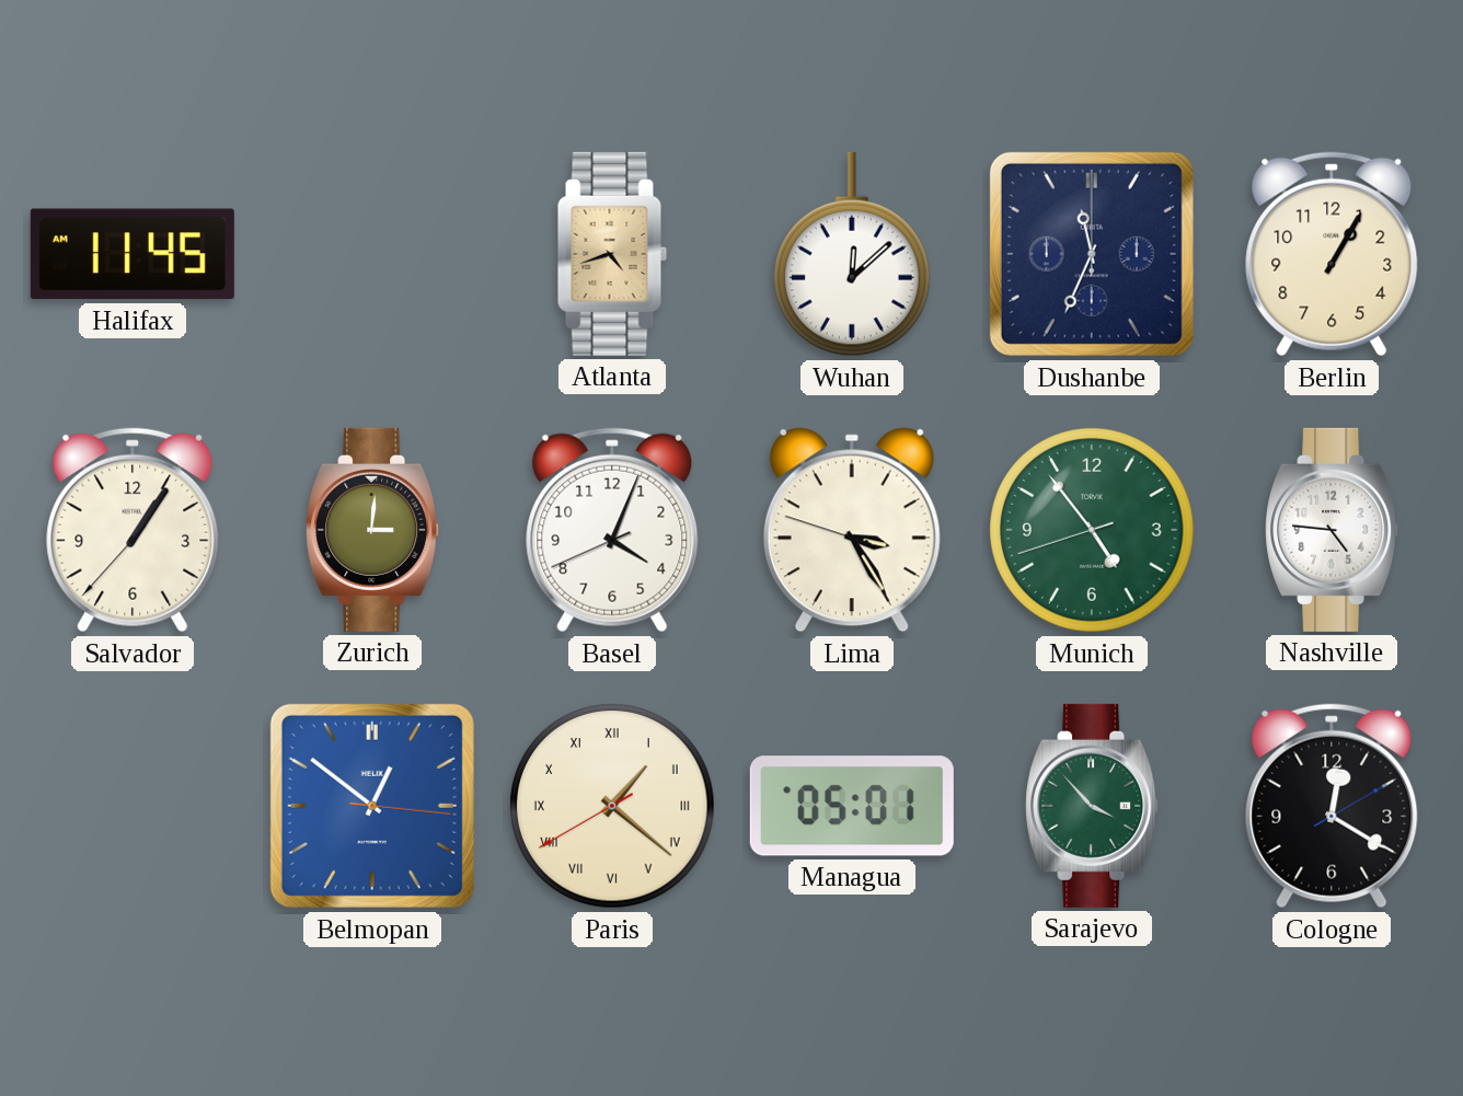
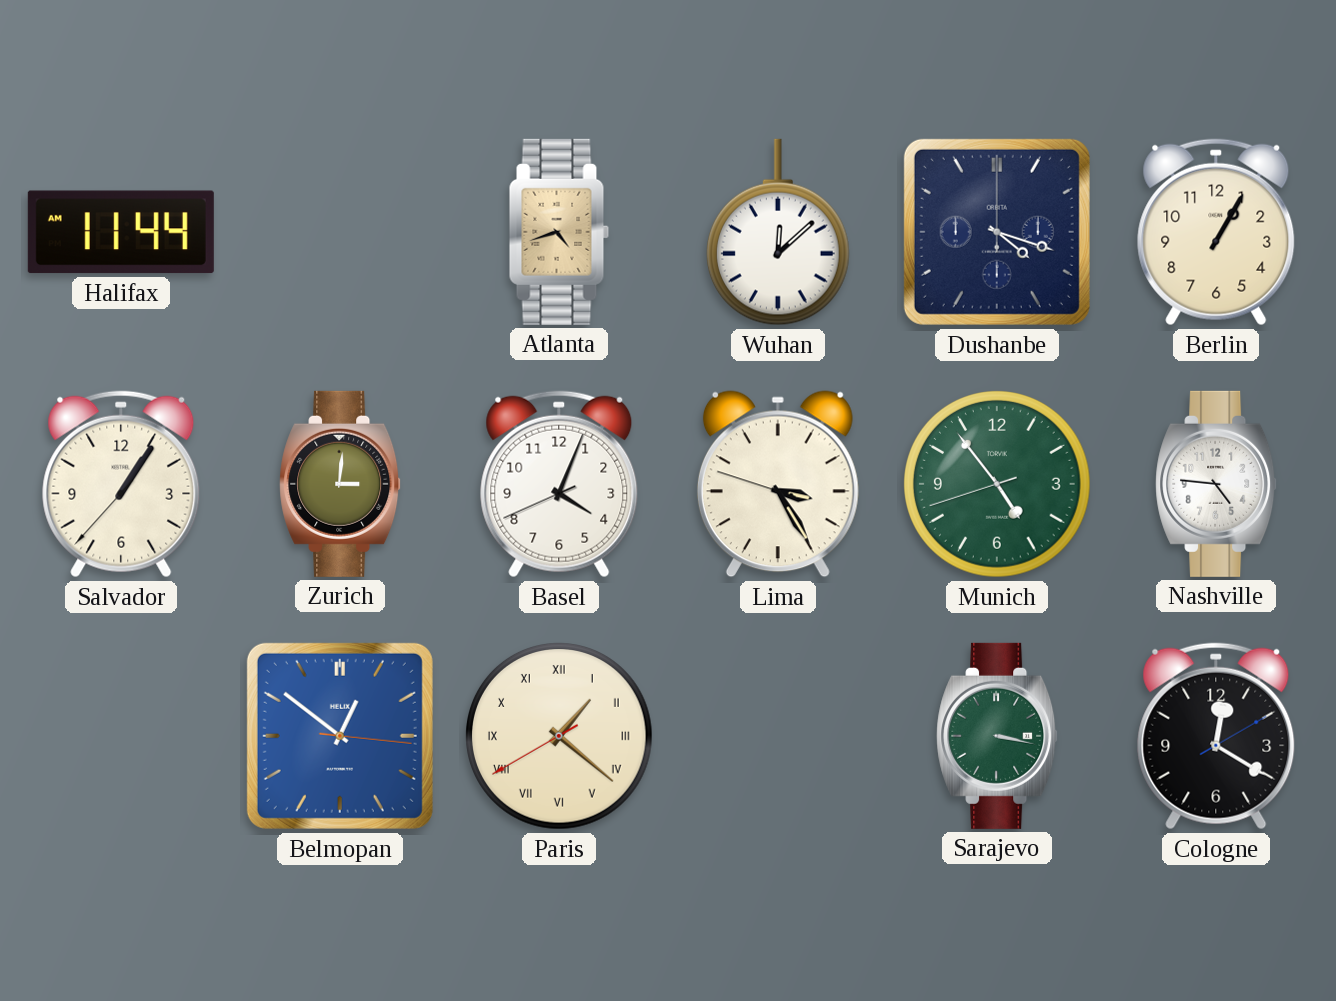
Halifax: 11:45 -> 11:44
Dushanbe: 11:34 -> 4:18
Managua: 05:01 -> none
Sarajevo: 3:53 -> 3:17
